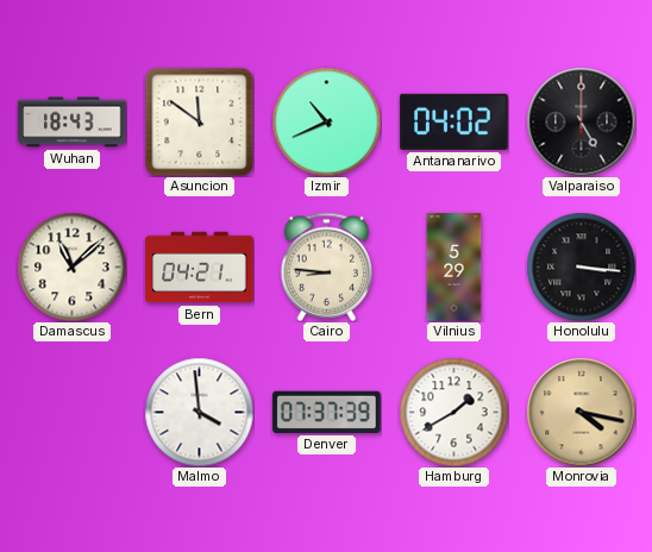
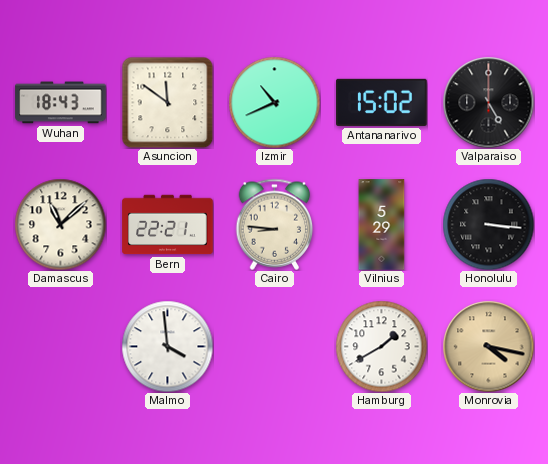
Antananarivo: 04:02 -> 15:02
Bern: 04:21 -> 22:21
Denver: 07:37 -> none
